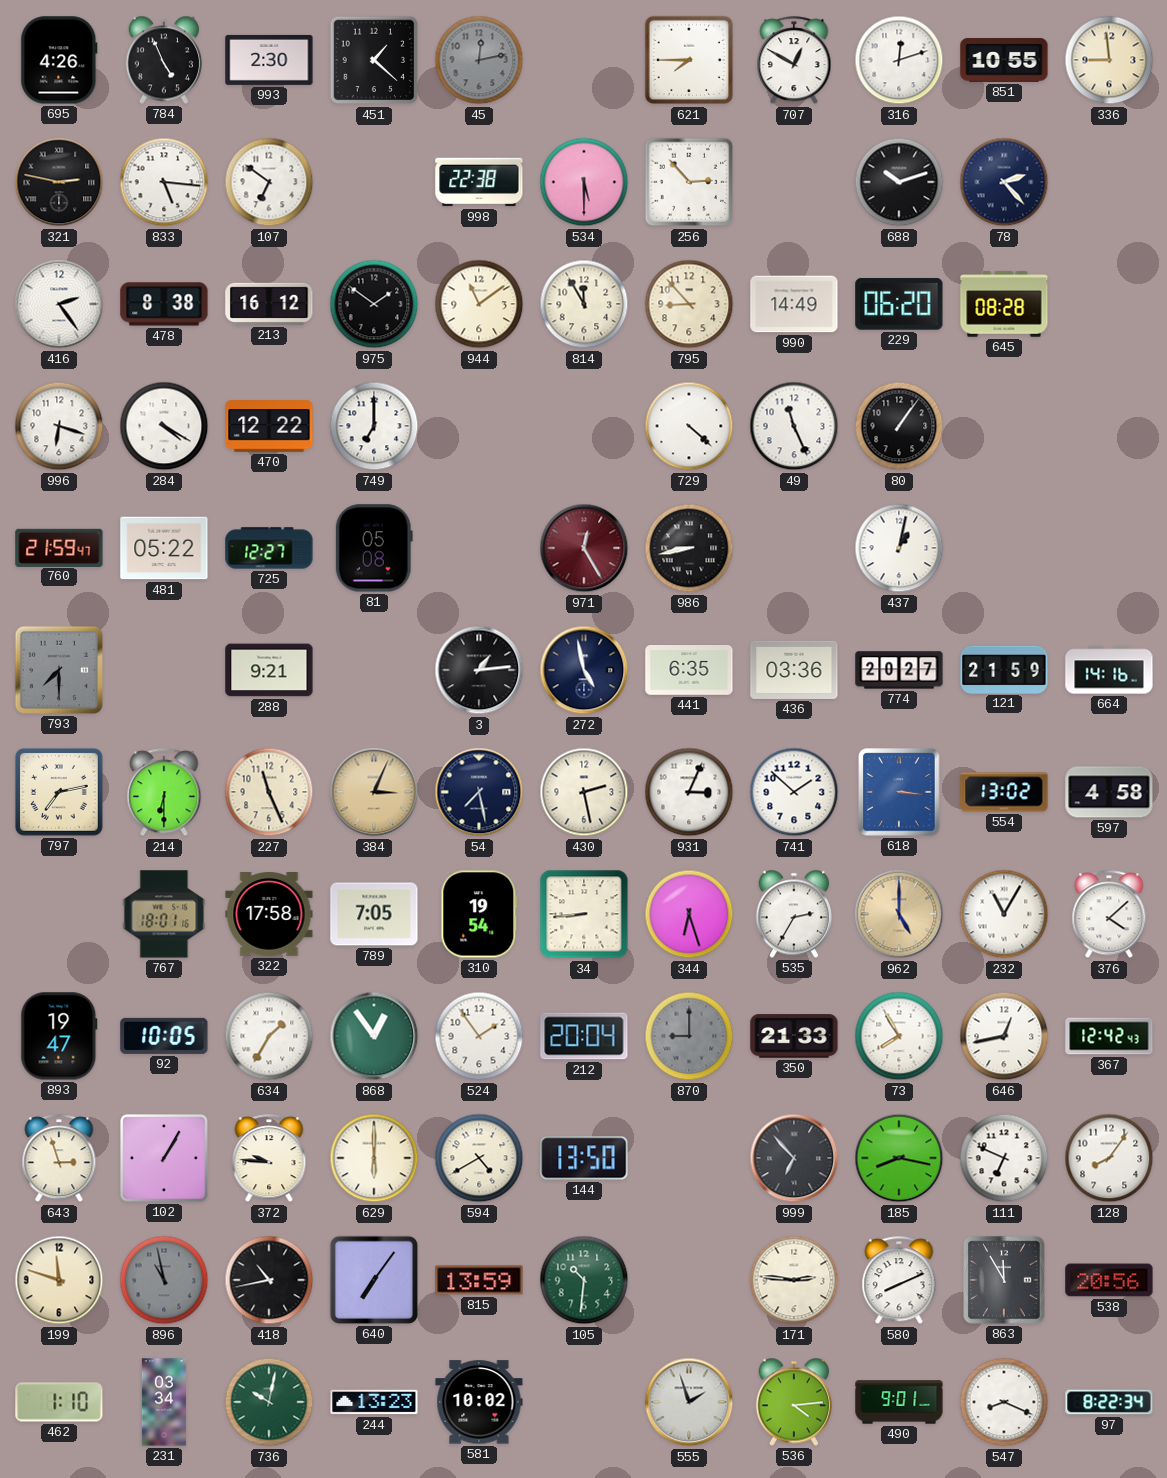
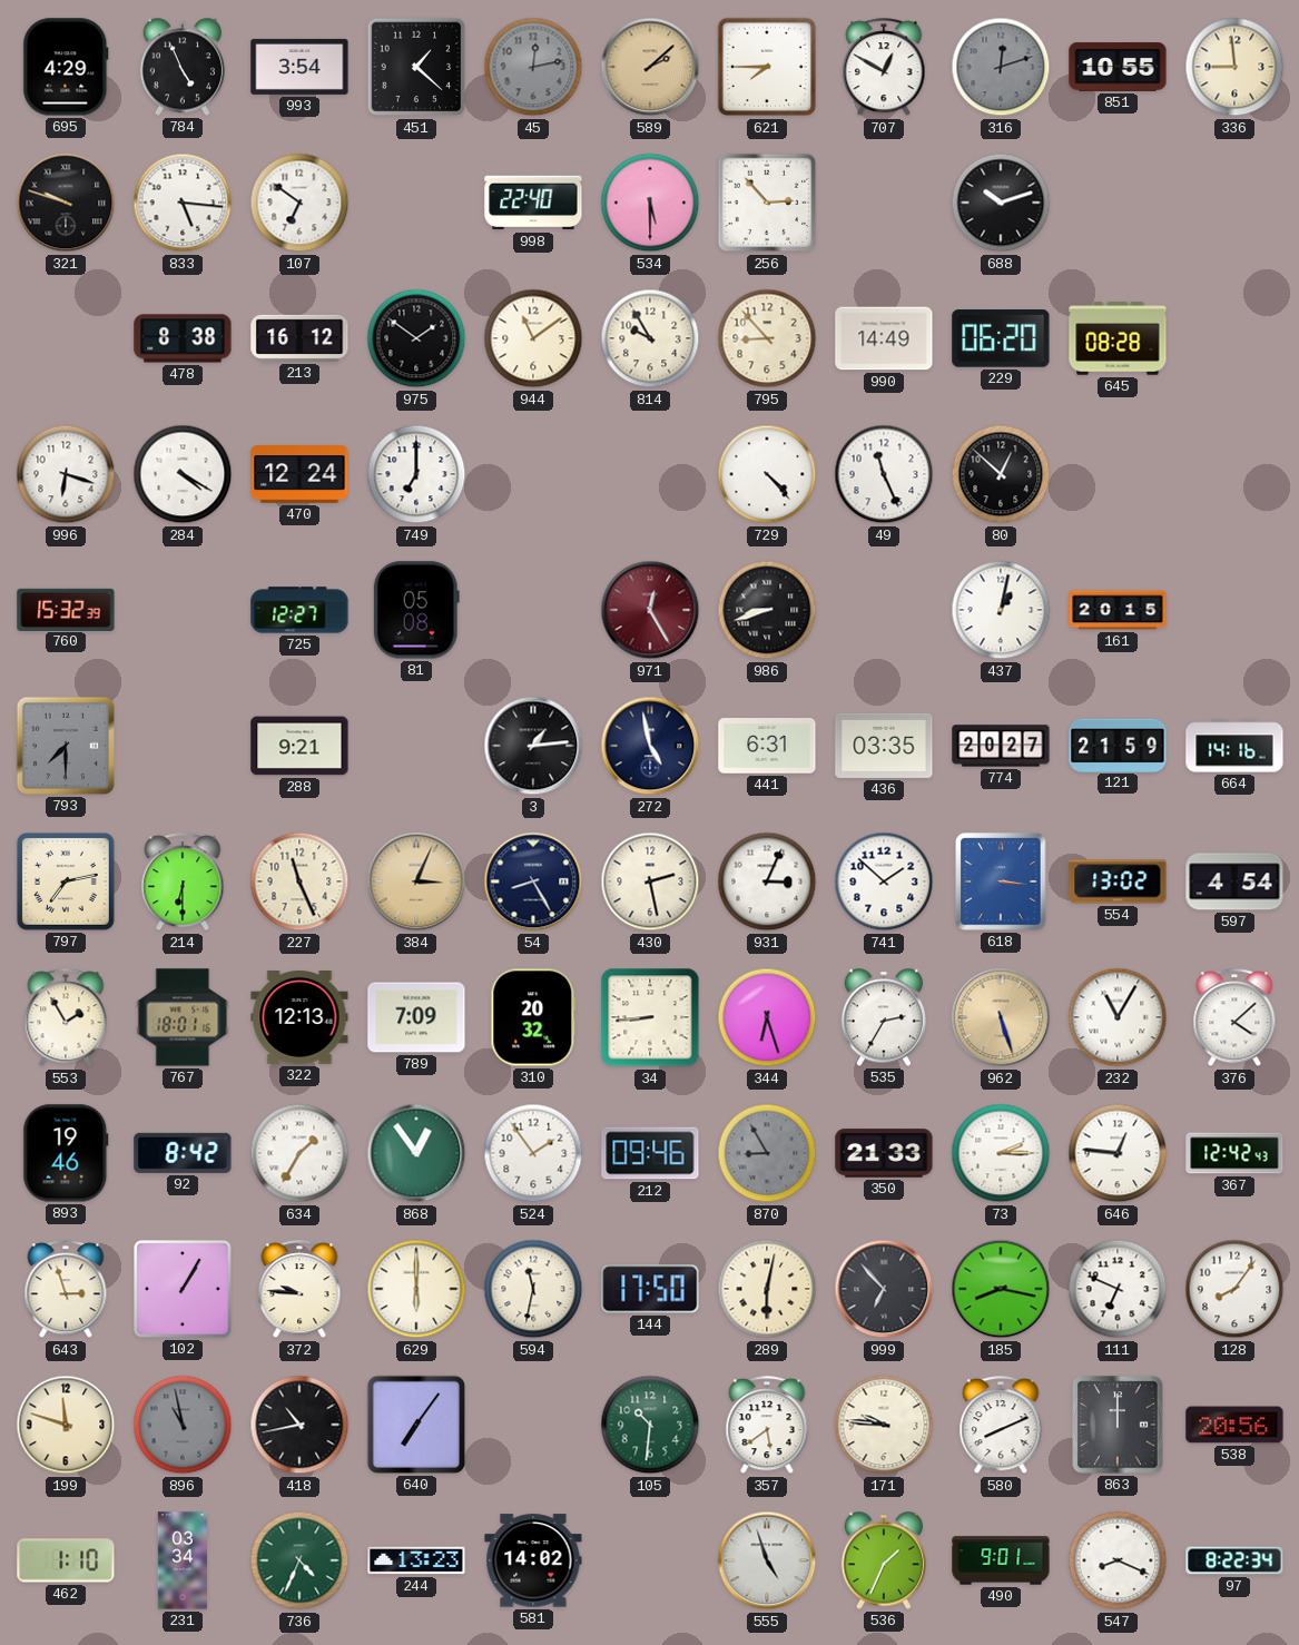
695: 4:26 -> 4:29
993: 2:30 -> 3:54
589: none -> 2:08
316 dial: white -> grey
321: 2:47 -> 9:48
998: 22:38 -> 22:40
78: 2:23 -> none
416: 2:24 -> none
814: 11:55 -> 9:55
470: 12:22 -> 12:24
729: 4:22 -> 4:23
80: 1:06 -> 12:52
760: 21:59 -> 15:32
481: 05:22 -> none
986: 8:43 -> 8:42
161: none -> 20:15
441: 6:35 -> 6:31
436: 03:36 -> 03:35
54: 7:28 -> 8:25
597: 4:58 -> 4:54
553: none -> 1:55
322: 17:58 -> 12:13
789: 7:05 -> 7:09
310: 19:54 -> 20:32
962: 5:00 -> 5:27
893: 19:47 -> 19:46
92: 10:05 -> 8:42
212: 20:04 -> 09:46
870: 9:00 -> 8:55
73: 7:55 -> 2:15
646: 12:43 -> 12:46
594: 4:40 -> 11:32
144: 13:50 -> 17:50
289: none -> 6:02
815: 13:59 -> none
357: none -> 5:39
171: 2:46 -> 9:46
863: 11:55 -> 12:00
736: 10:02 -> 4:34
581: 10:02 -> 14:02
555: 1:57 -> 4:57
536: 4:14 -> 1:34
